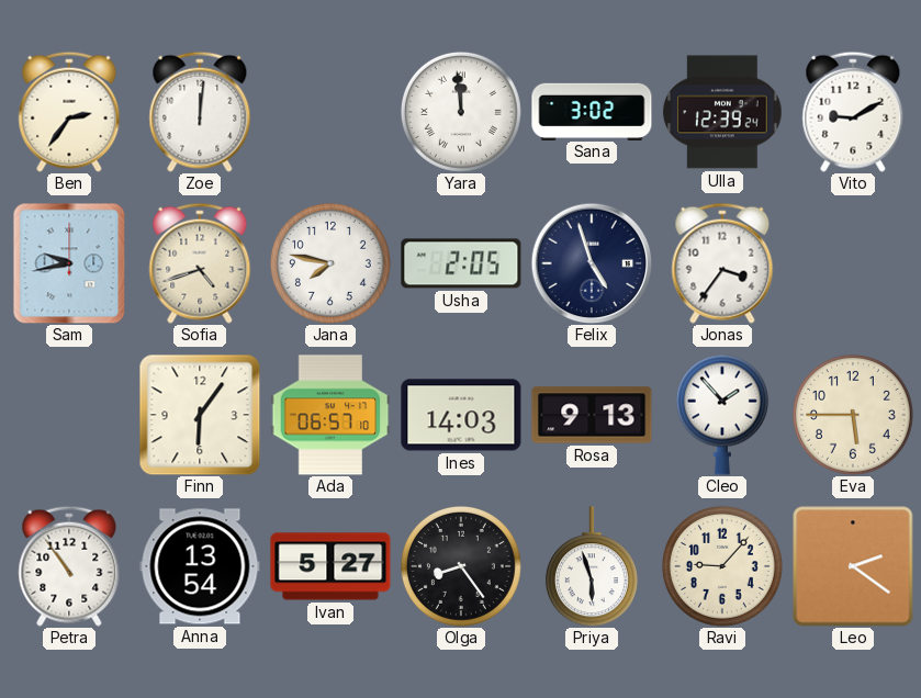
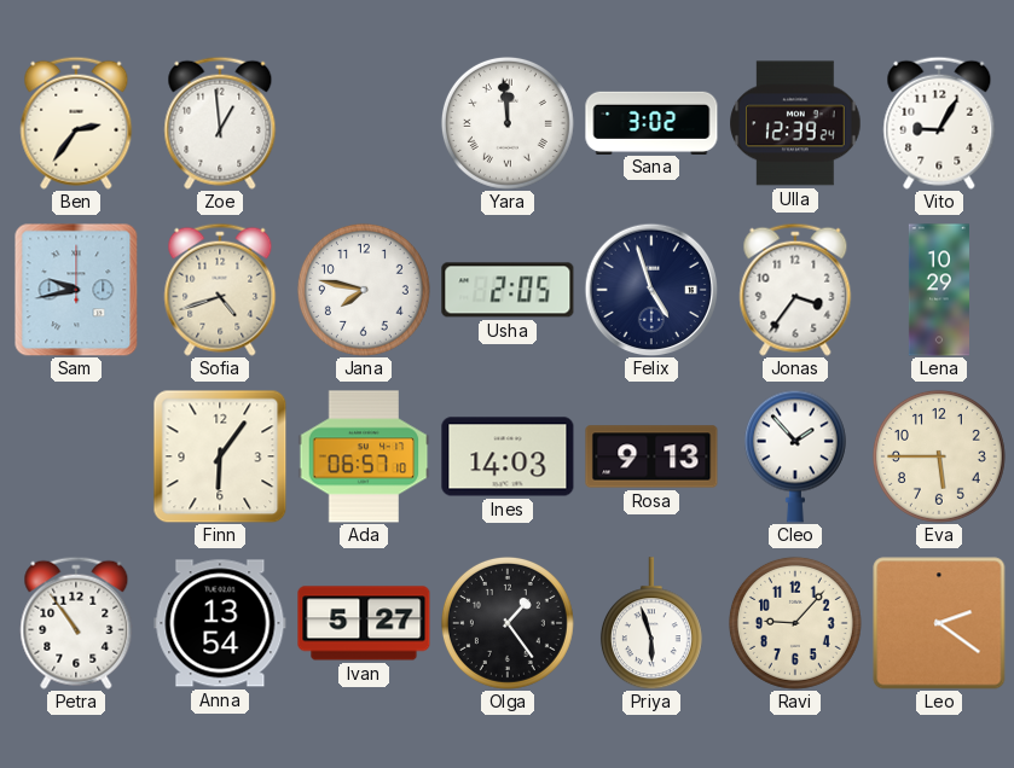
Zoe: 12:01 -> 12:59
Vito: 9:10 -> 9:05
Lena: none -> 10:29
Olga: 8:24 -> 1:24
